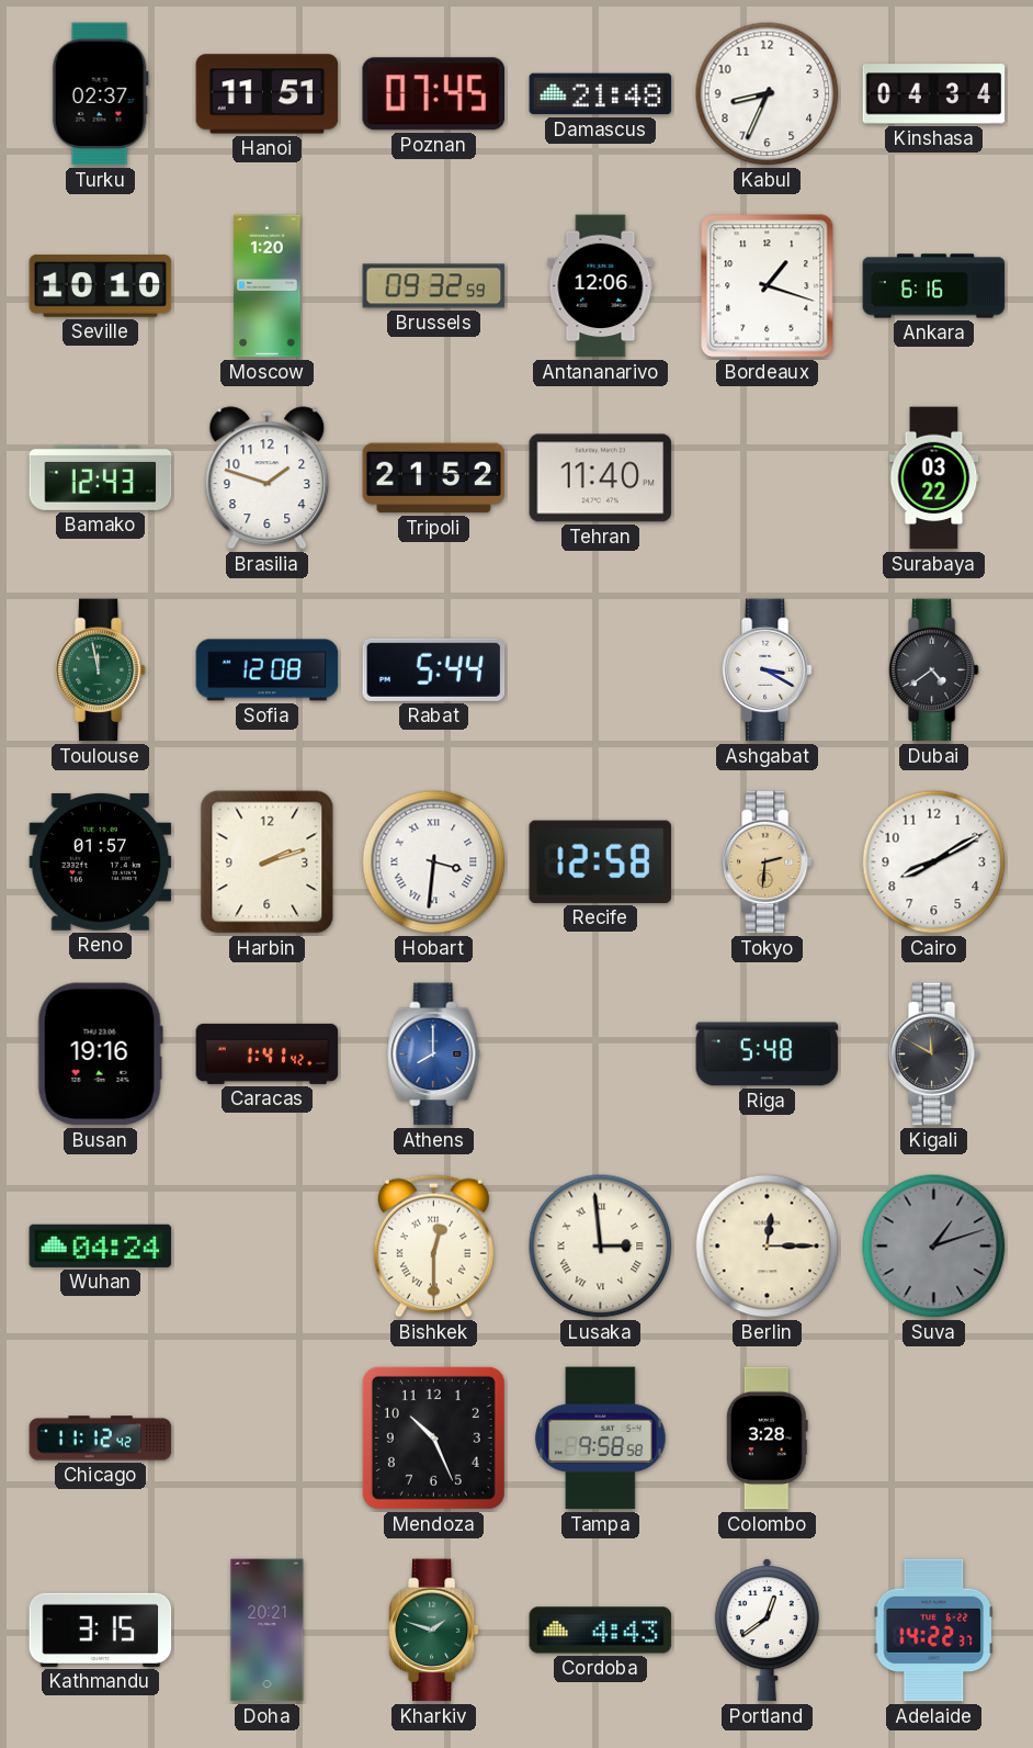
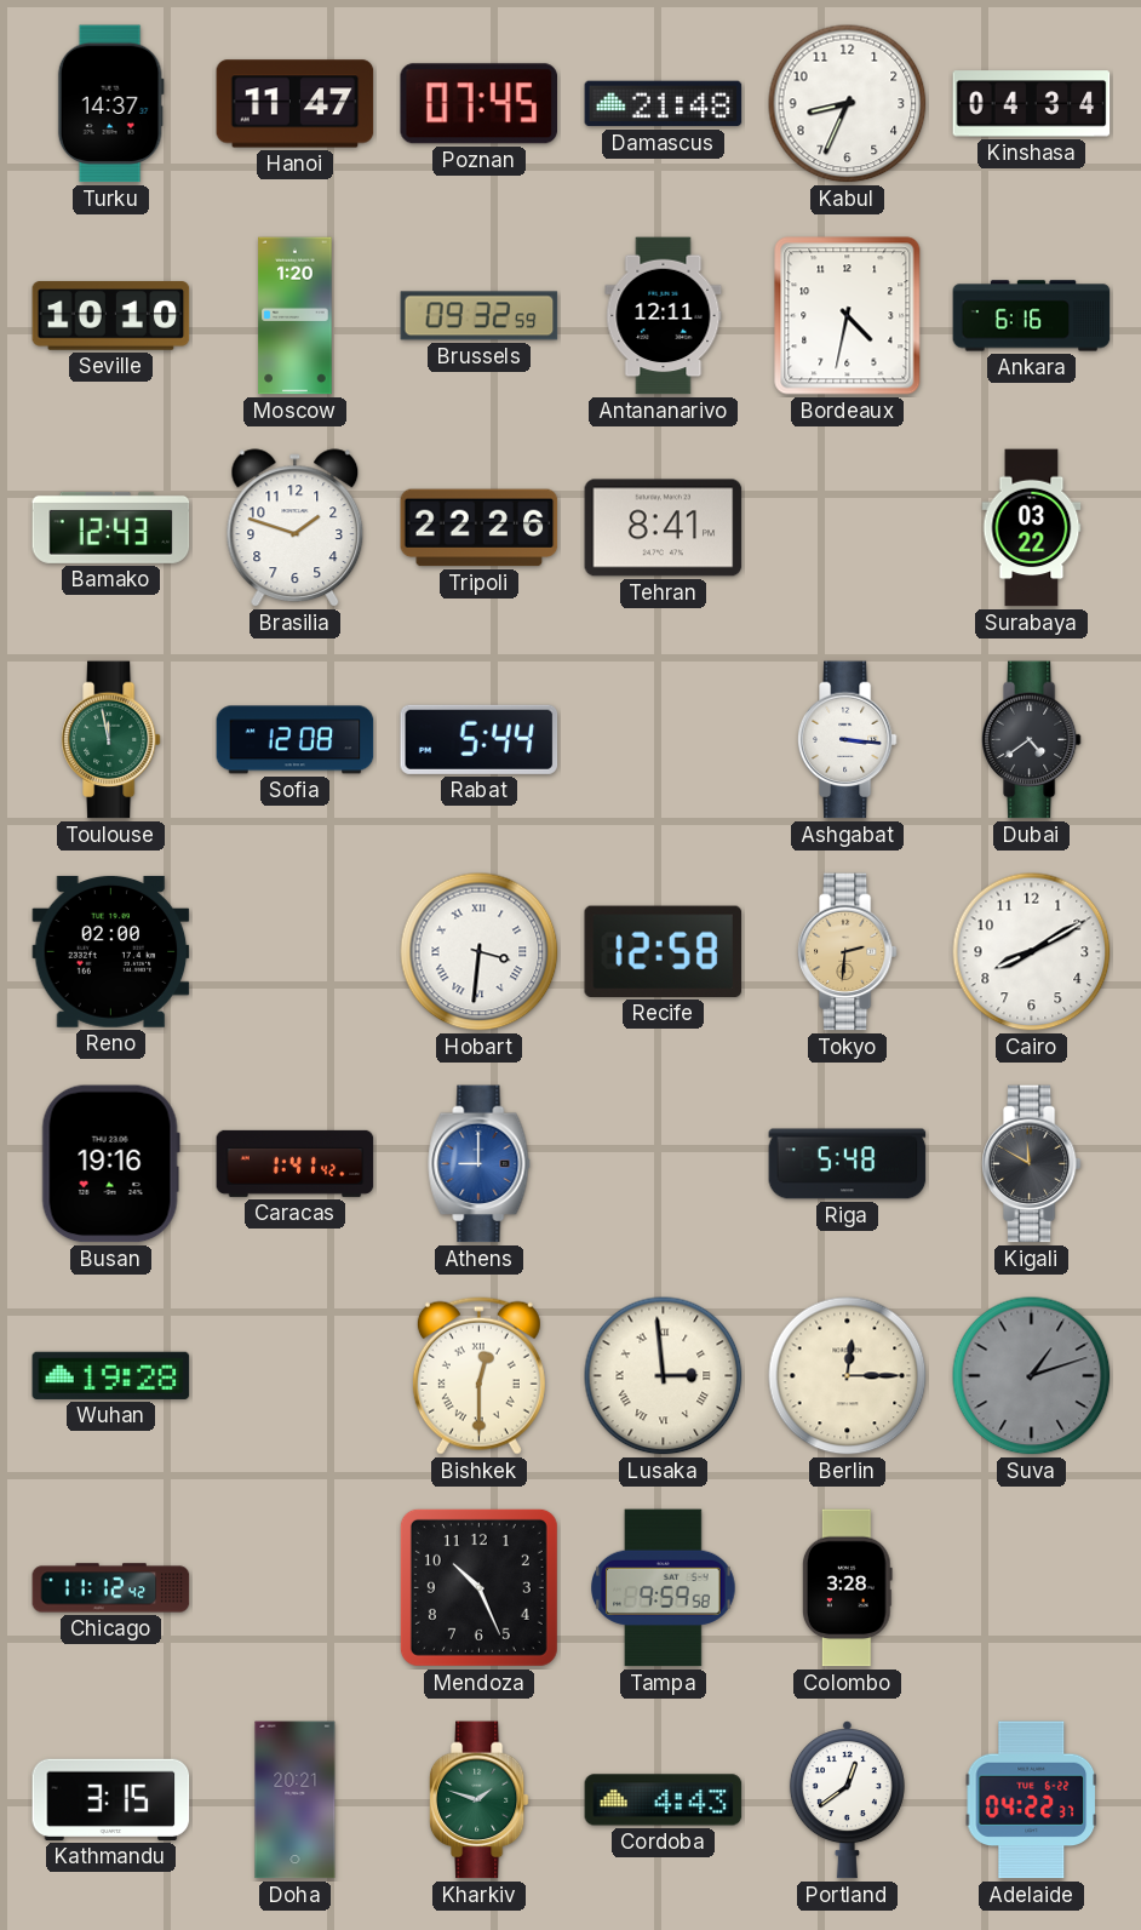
Turku: 02:37 -> 14:37
Hanoi: 11:51 -> 11:47
Antananarivo: 12:06 -> 12:11
Bordeaux: 1:18 -> 4:32
Tripoli: 21:52 -> 22:26
Tehran: 11:40 -> 8:41
Ashgabat: 3:20 -> 3:16
Reno: 01:57 -> 02:00
Harbin: 2:12 -> none
Athens: 8:00 -> 9:00
Wuhan: 04:24 -> 19:28
Tampa: 9:58 -> 9:59
Adelaide: 14:22 -> 04:22
